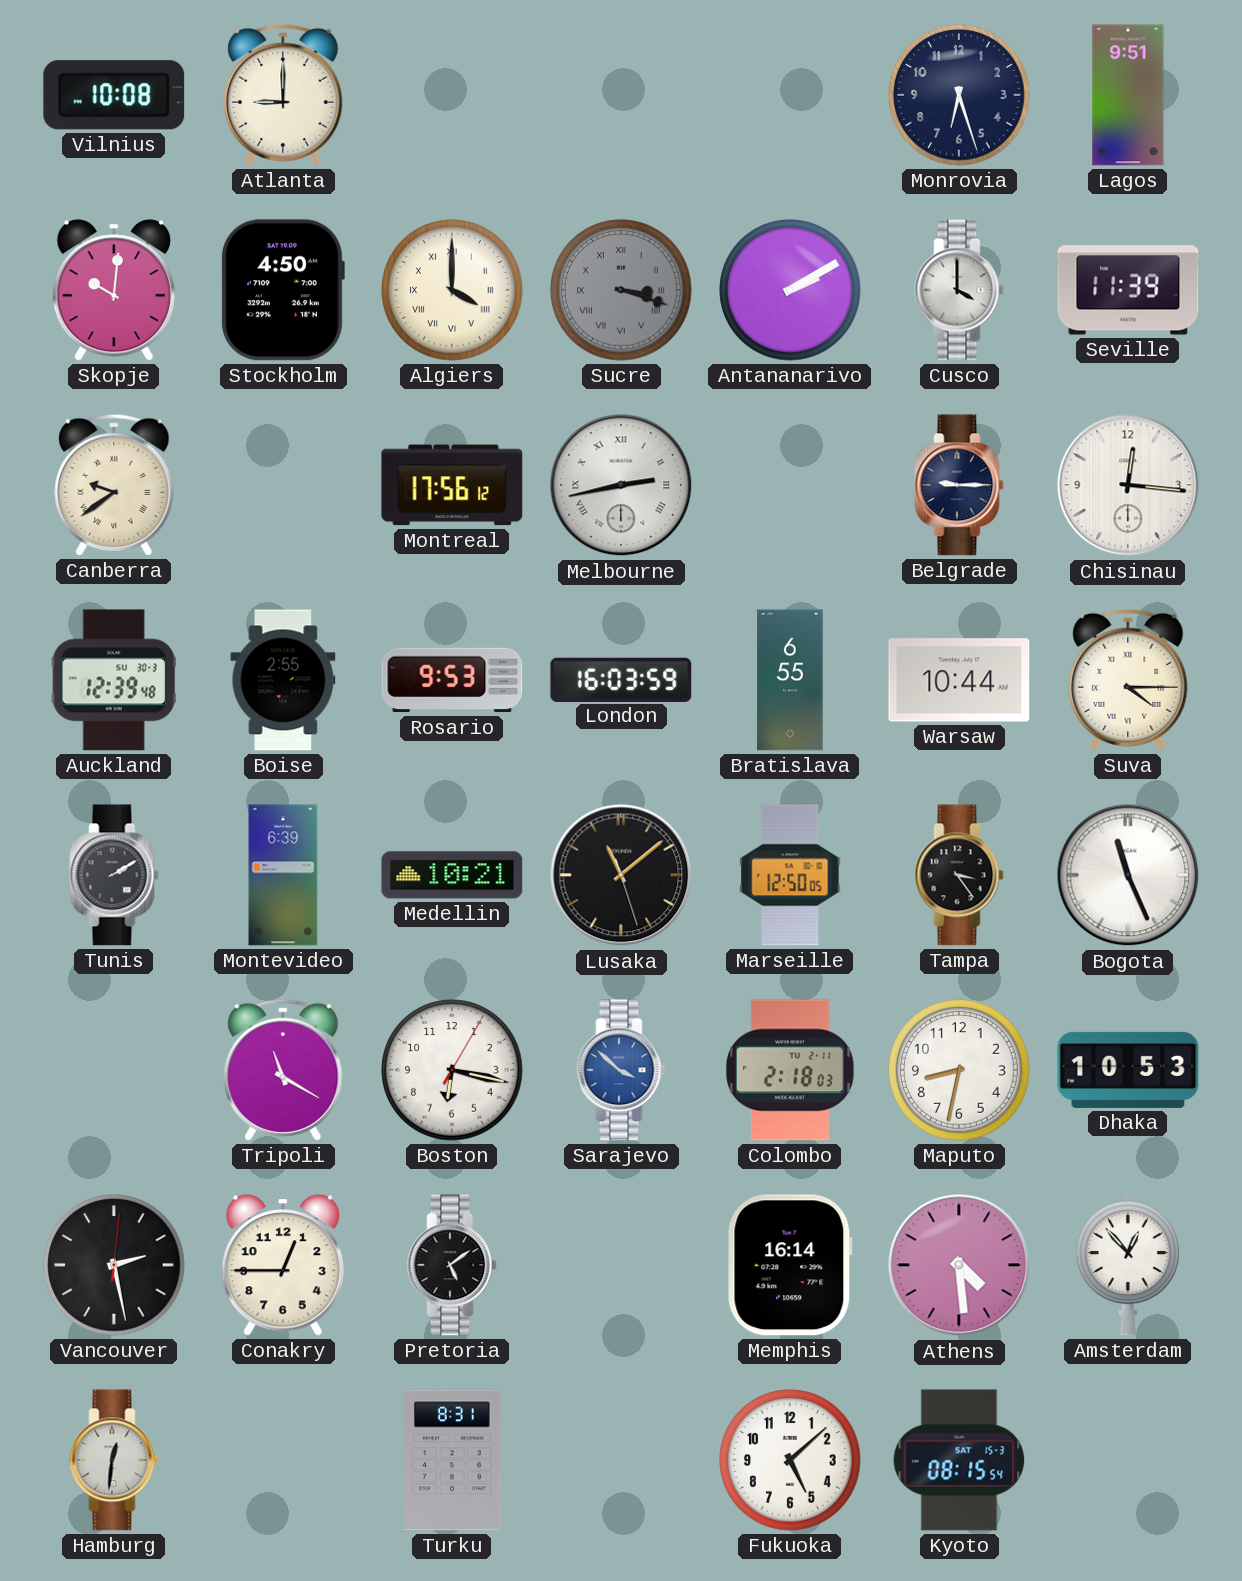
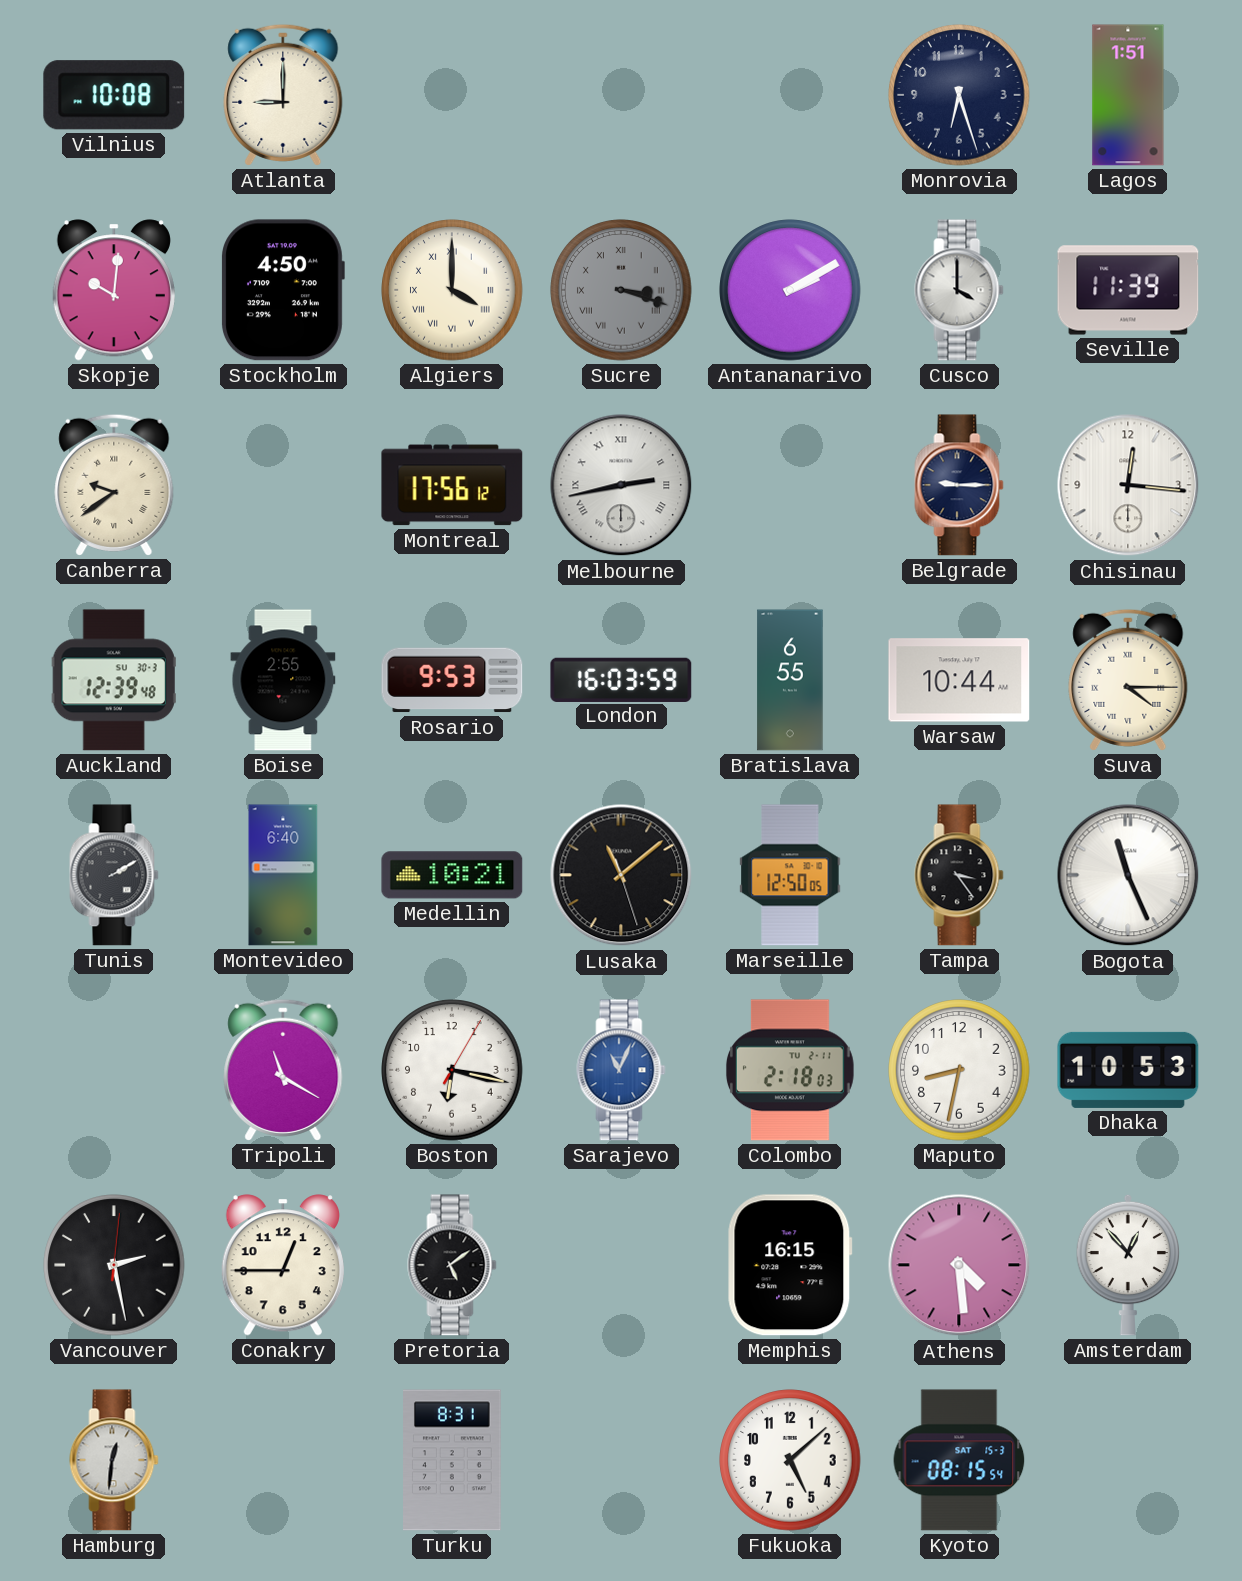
Lagos: 9:51 -> 1:51
Montevideo: 6:39 -> 6:40
Sarajevo: 3:52 -> 11:04
Memphis: 16:14 -> 16:15
